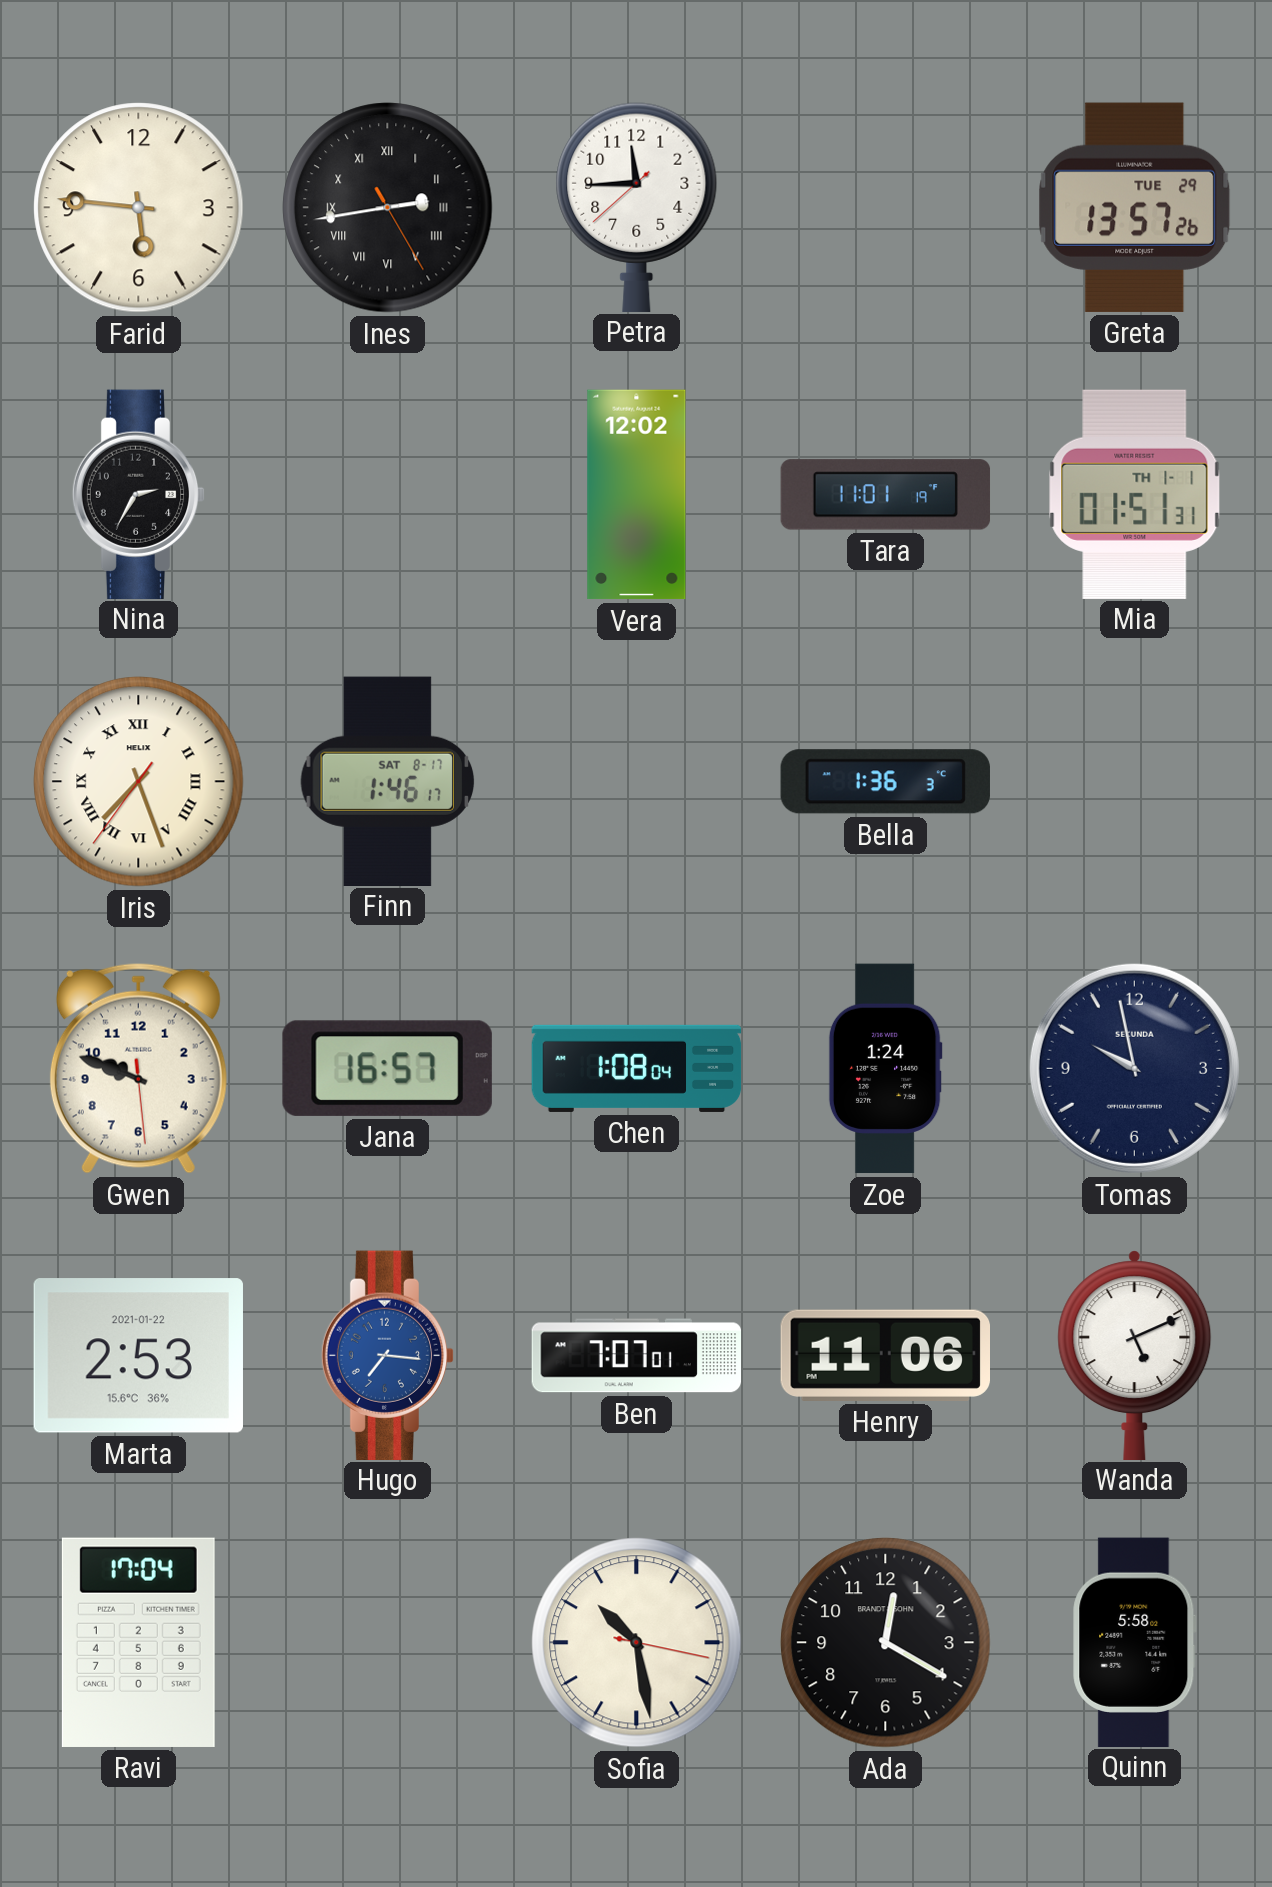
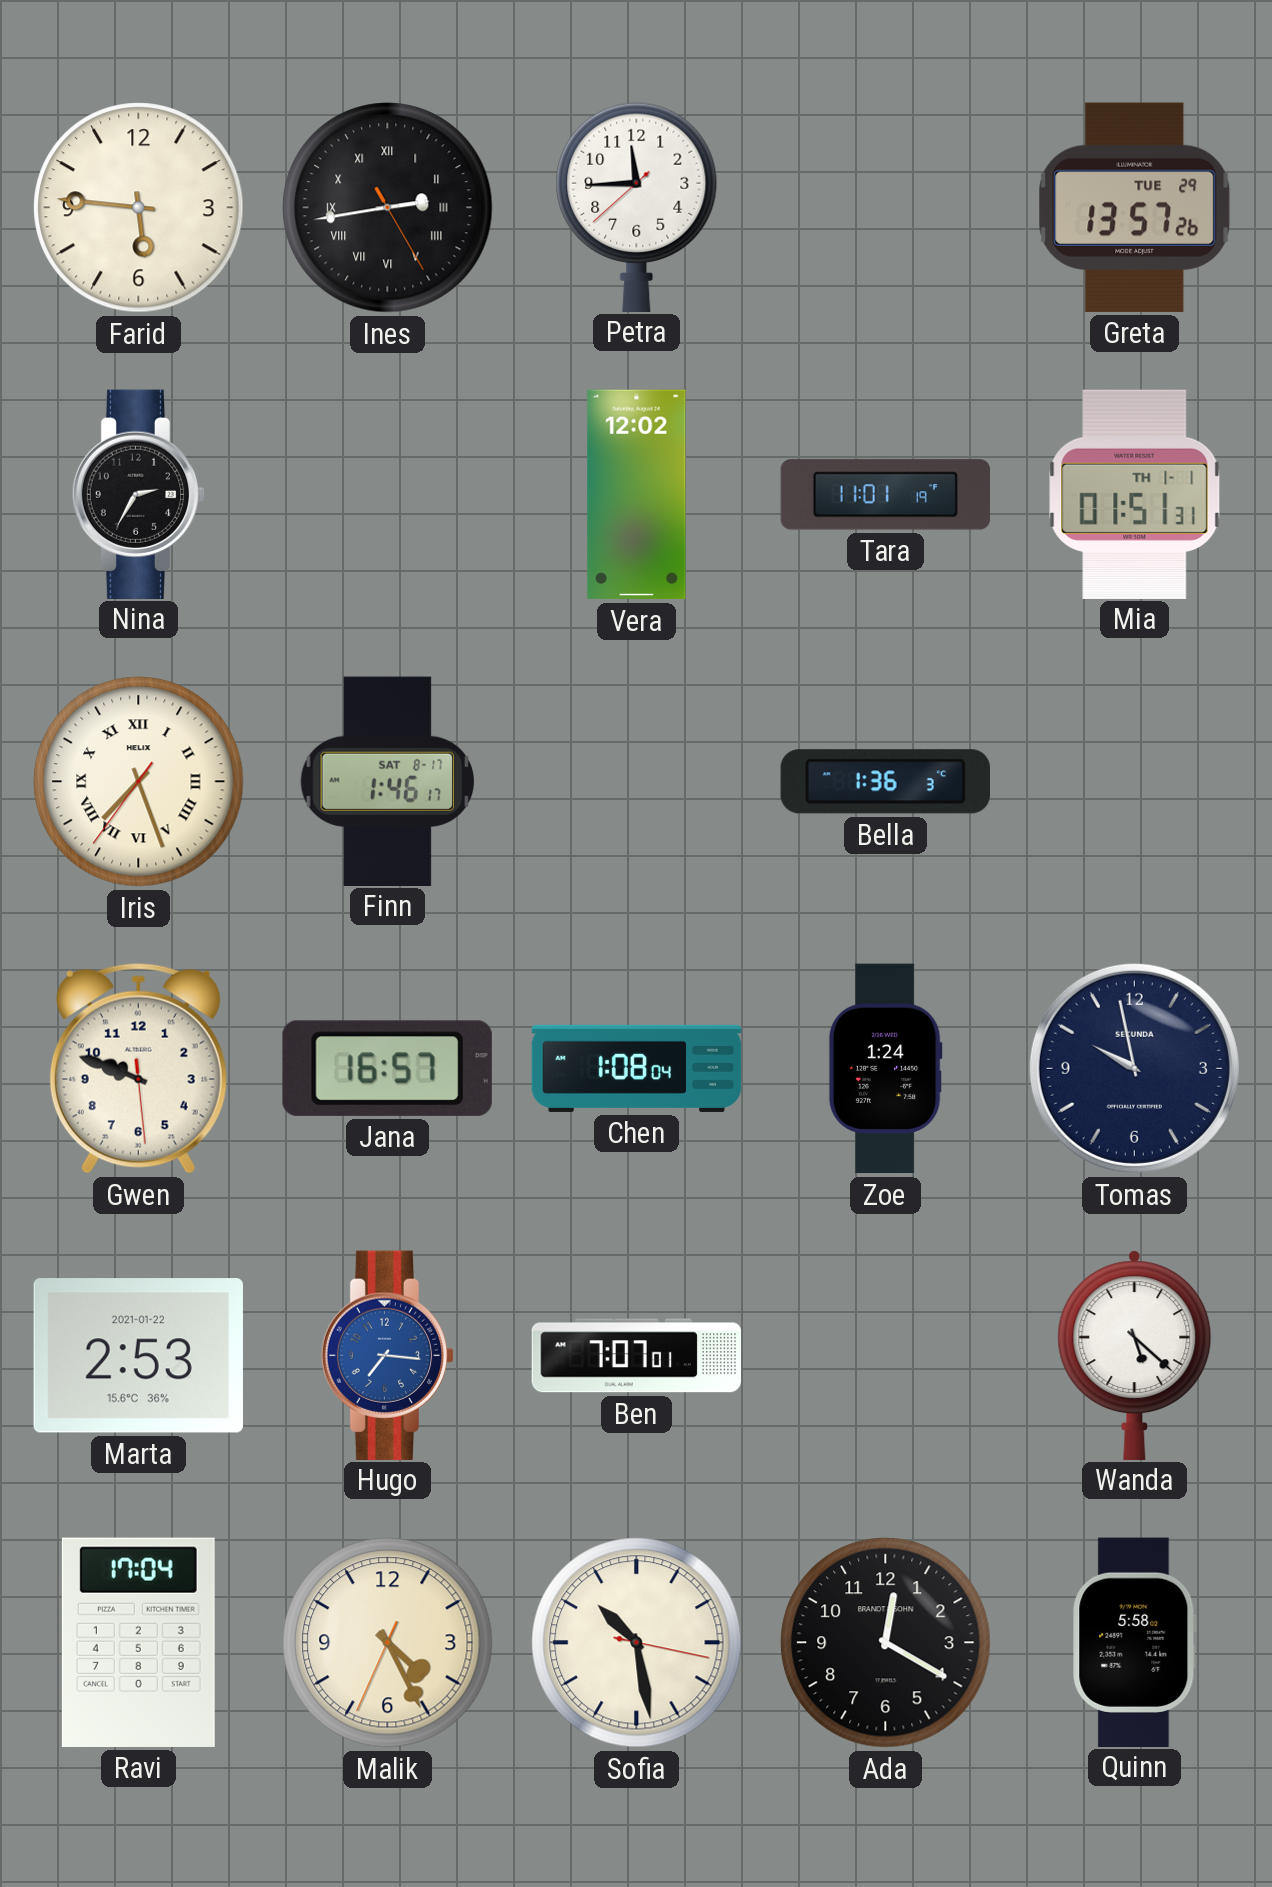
Henry: 11:06 -> none
Wanda: 5:11 -> 5:22
Malik: none -> 4:25
